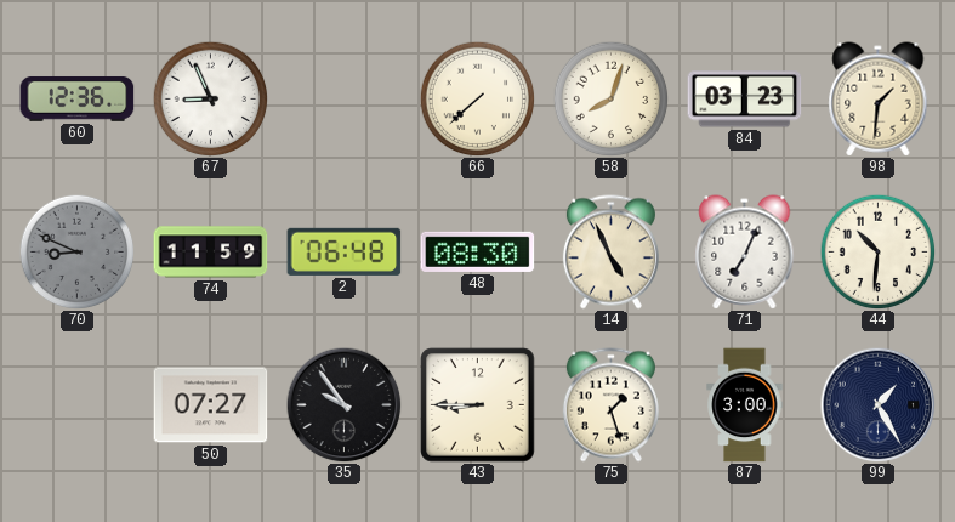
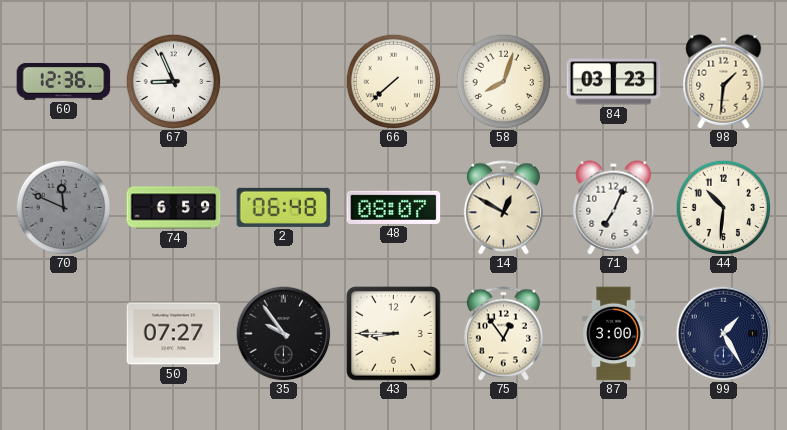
70: 8:49 -> 11:49
74: 11:59 -> 6:59
48: 08:30 -> 08:07
14: 4:56 -> 12:50
75: 1:27 -> 12:54
